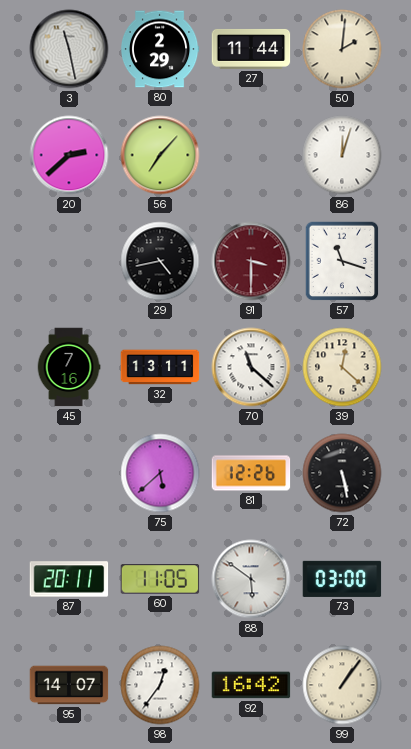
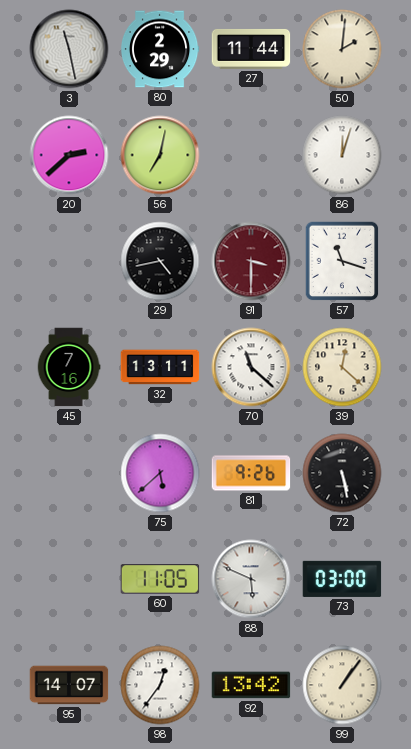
56: 7:07 -> 7:02
81: 12:26 -> 9:26
87: 20:11 -> none
88: 5:51 -> 5:49
92: 16:42 -> 13:42
